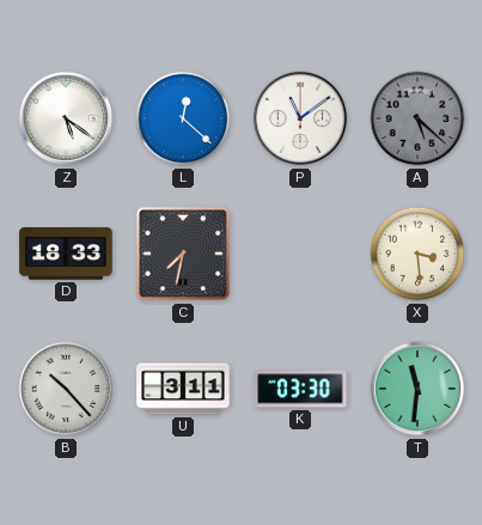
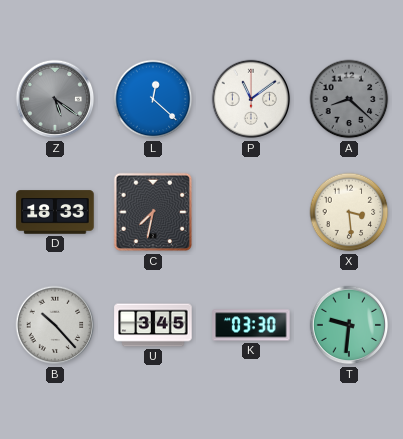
Z dial: white -> grey
A: 5:22 -> 8:22
U: 3:11 -> 3:45
T: 11:31 -> 9:31
